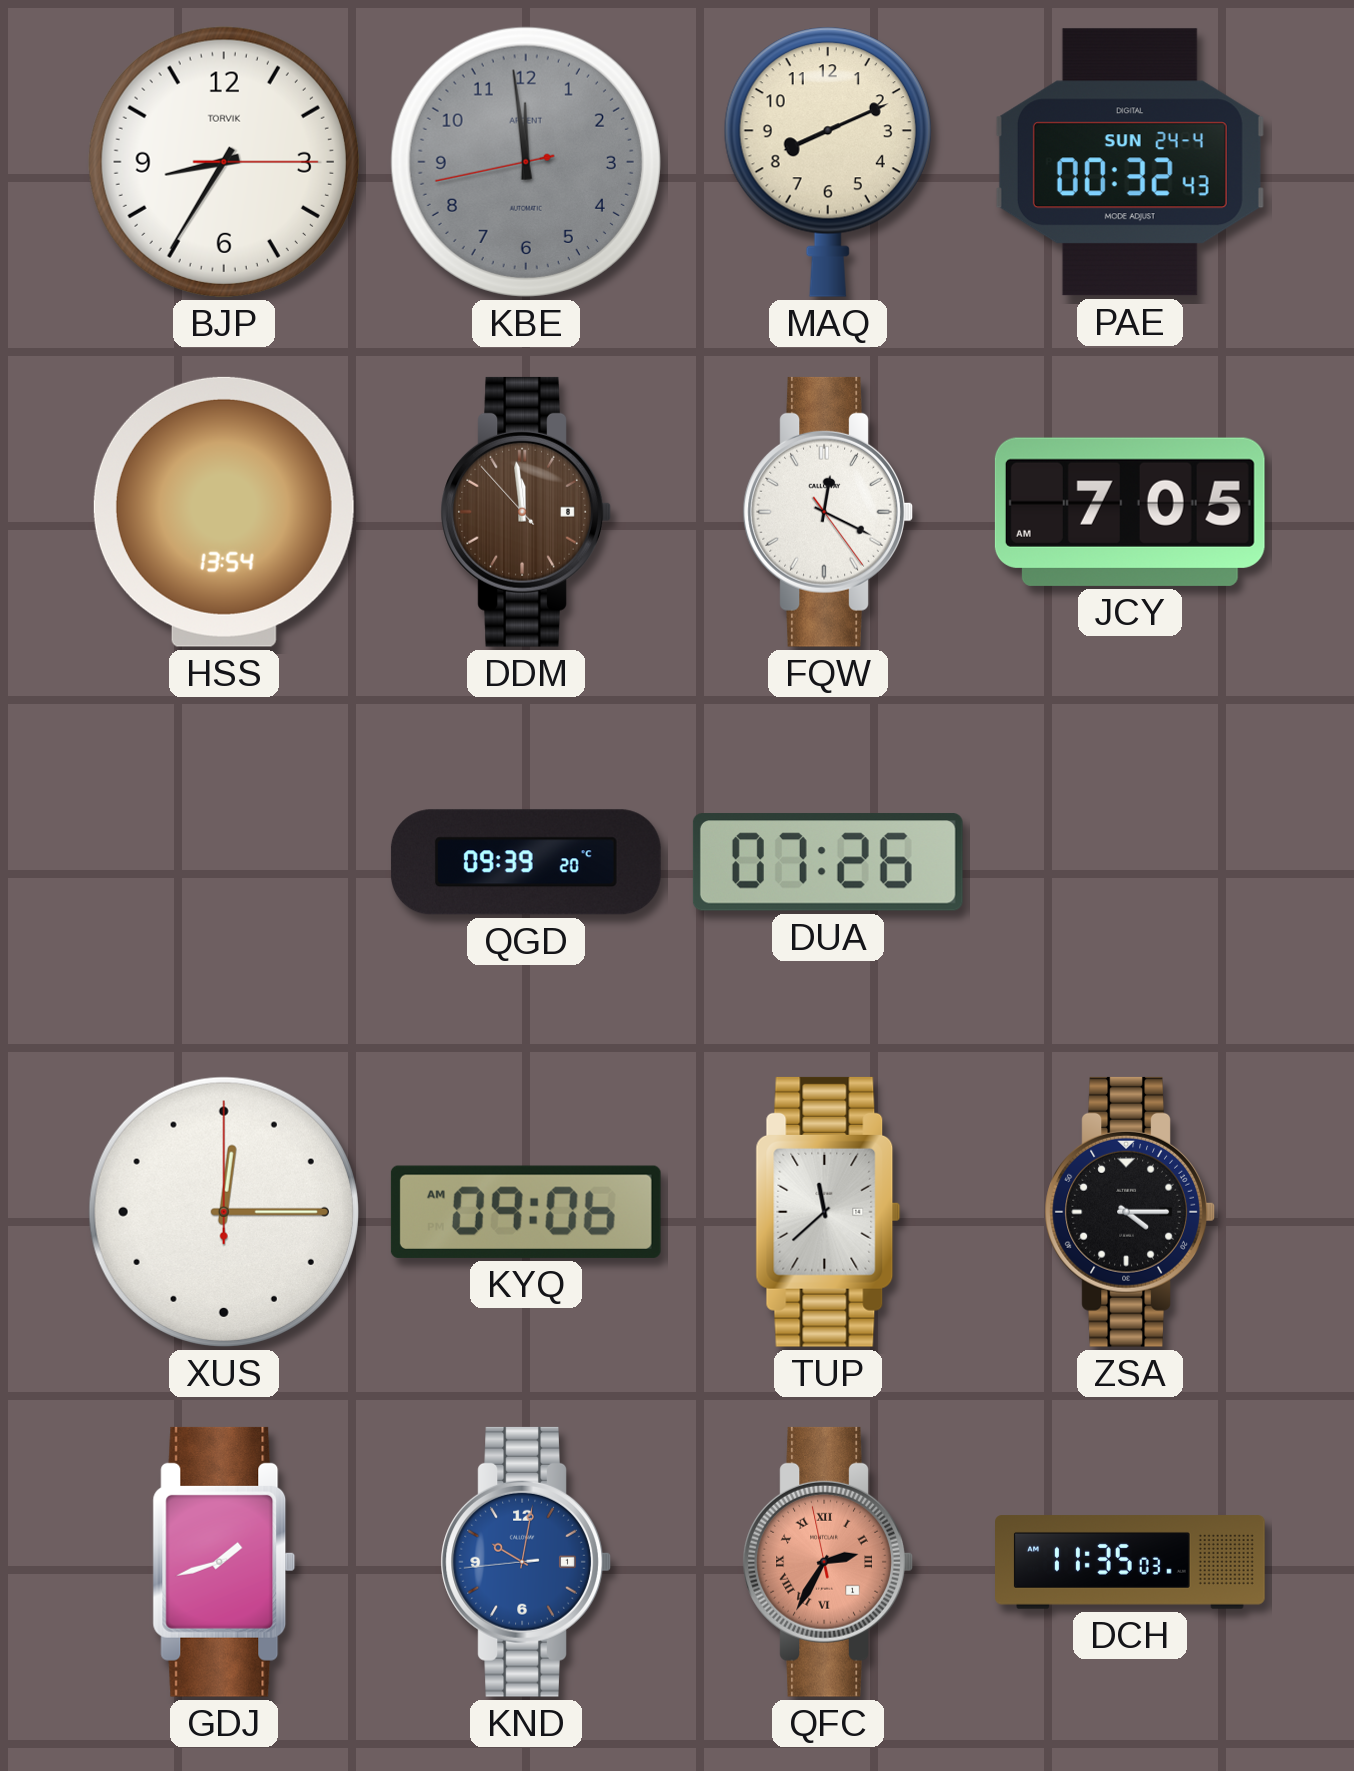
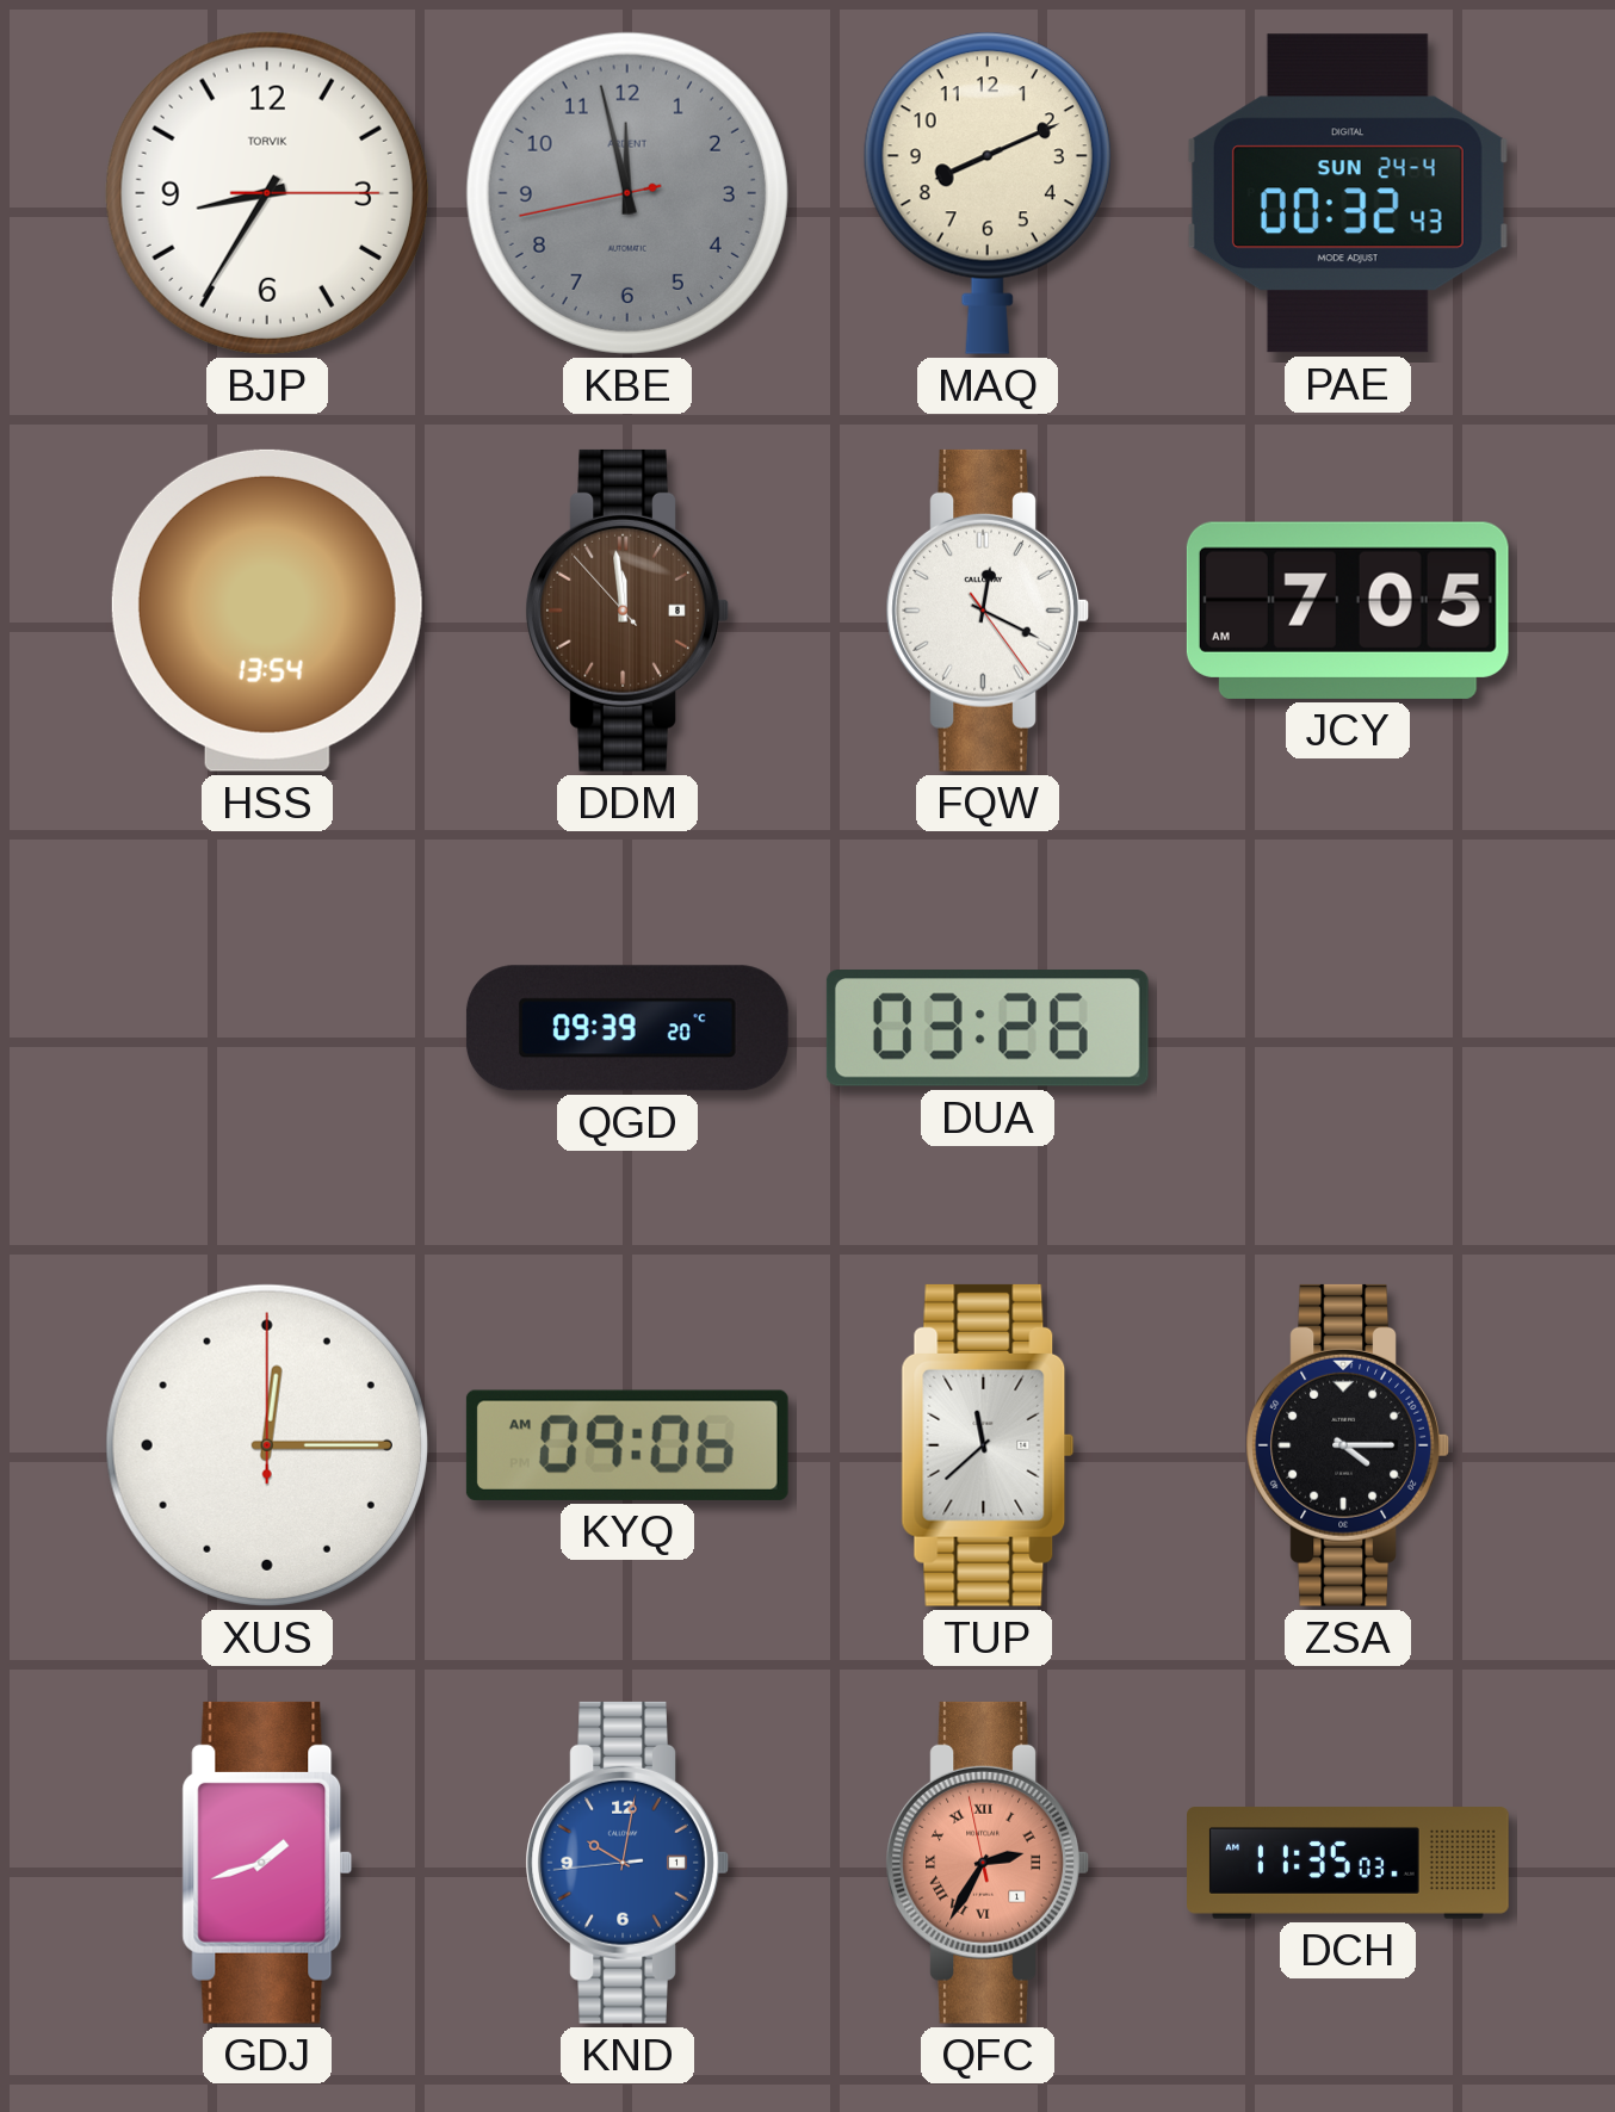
KBE: 11:58 -> 11:57
DUA: 07:26 -> 03:26
